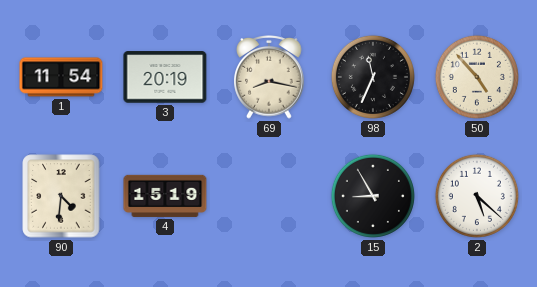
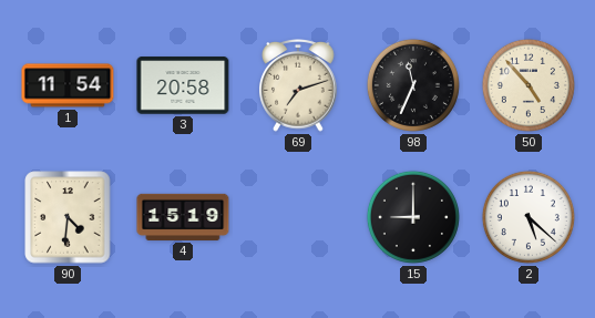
3: 20:19 -> 20:58
69: 8:17 -> 7:12
15: 8:55 -> 9:00
